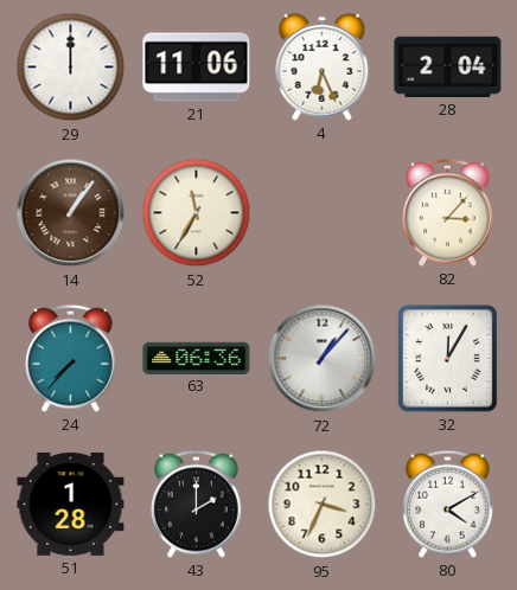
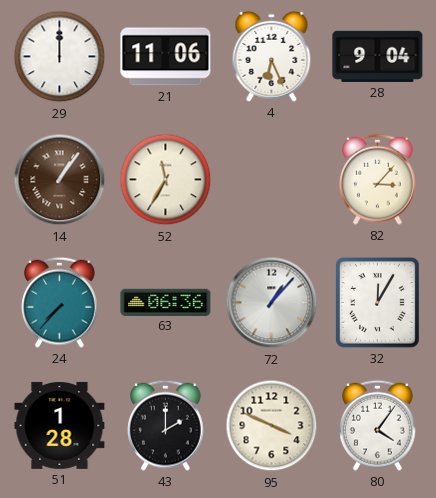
28: 2:04 -> 9:04
95: 3:34 -> 3:49
80: 4:10 -> 4:06
